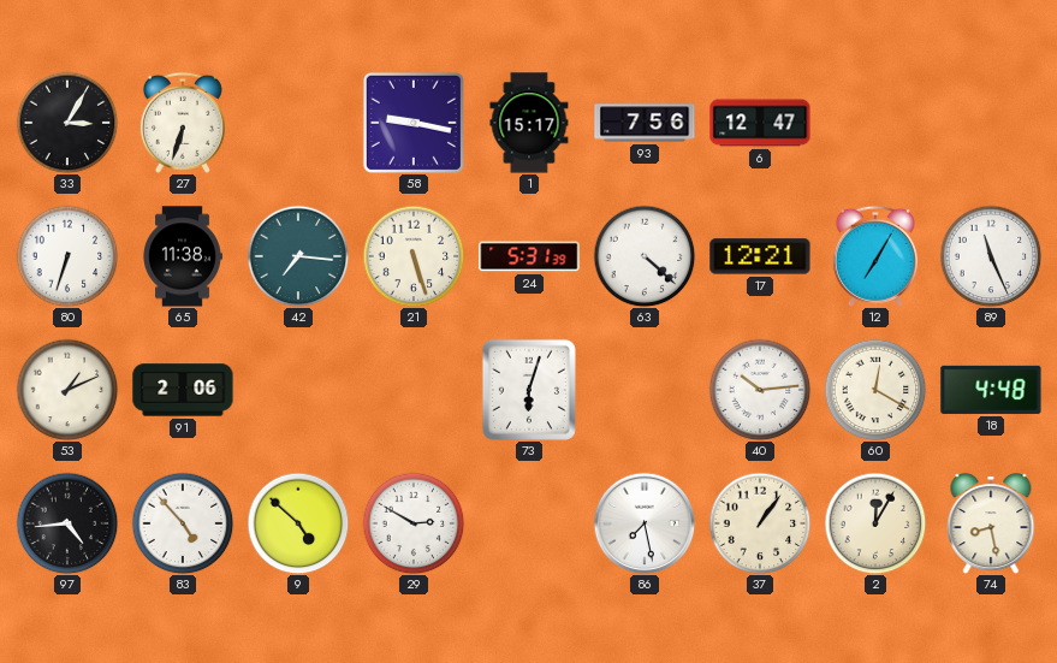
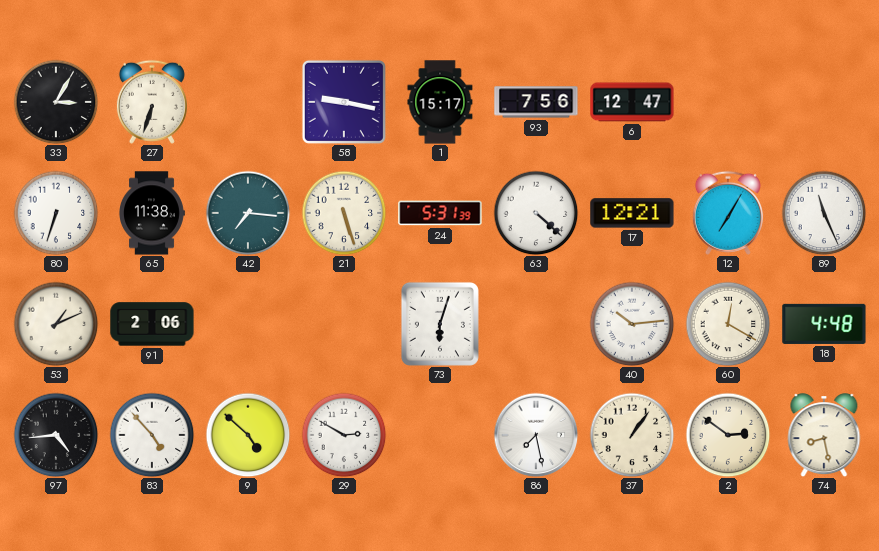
2: 12:05 -> 2:51
